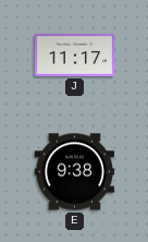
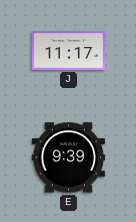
E: 9:38 -> 9:39
